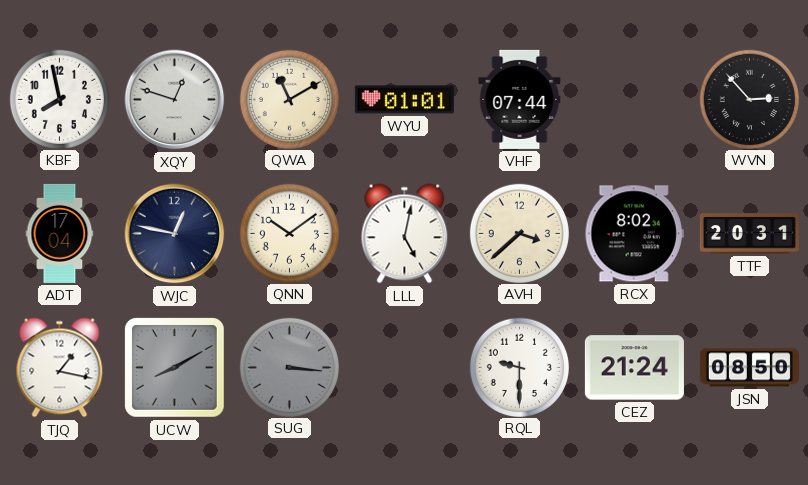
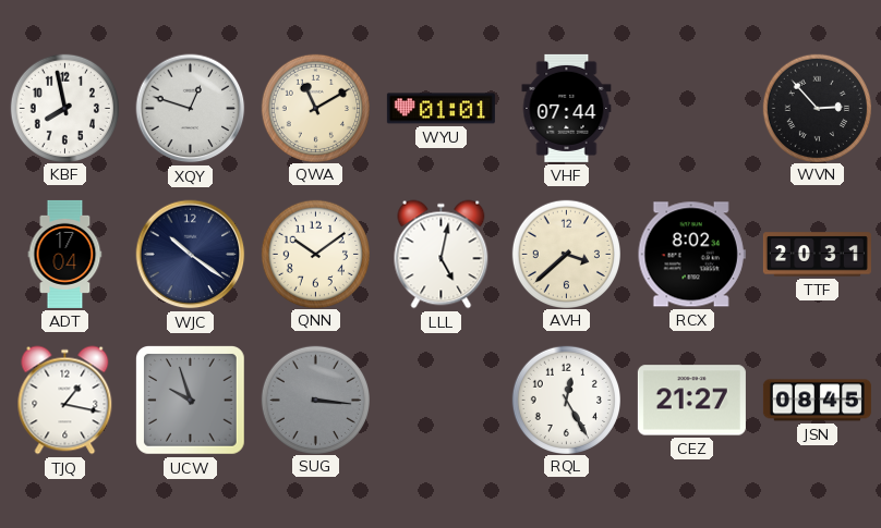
WJC: 12:47 -> 10:21
UCW: 8:10 -> 9:57
RQL: 9:30 -> 12:25
CEZ: 21:24 -> 21:27
JSN: 08:50 -> 08:45
